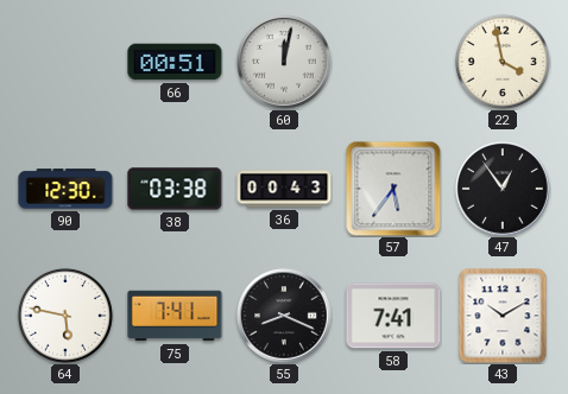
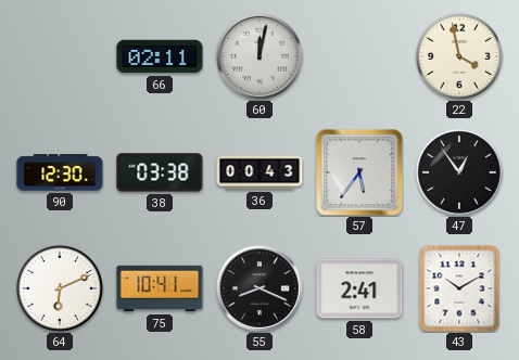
66: 00:51 -> 02:11
64: 5:47 -> 6:11
75: 7:41 -> 10:41
58: 7:41 -> 2:41
